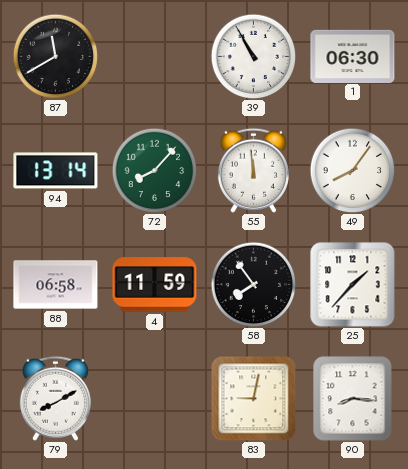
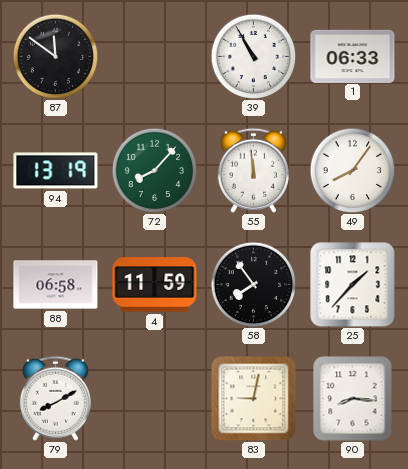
87: 11:40 -> 11:51
1: 06:30 -> 06:33
94: 13:14 -> 13:19
